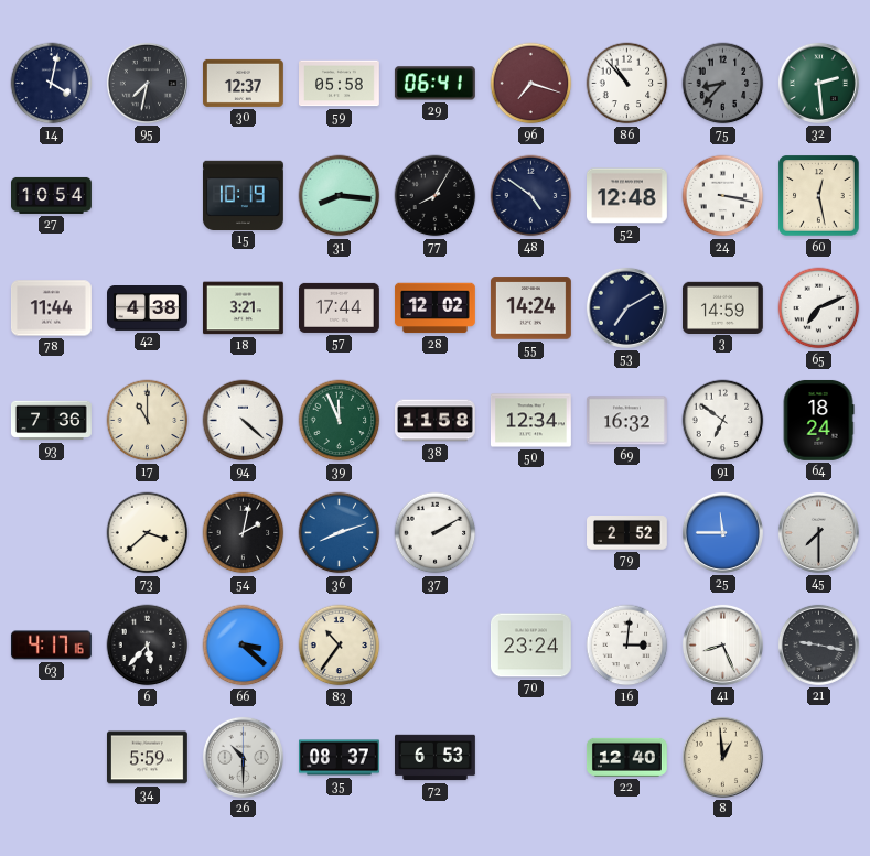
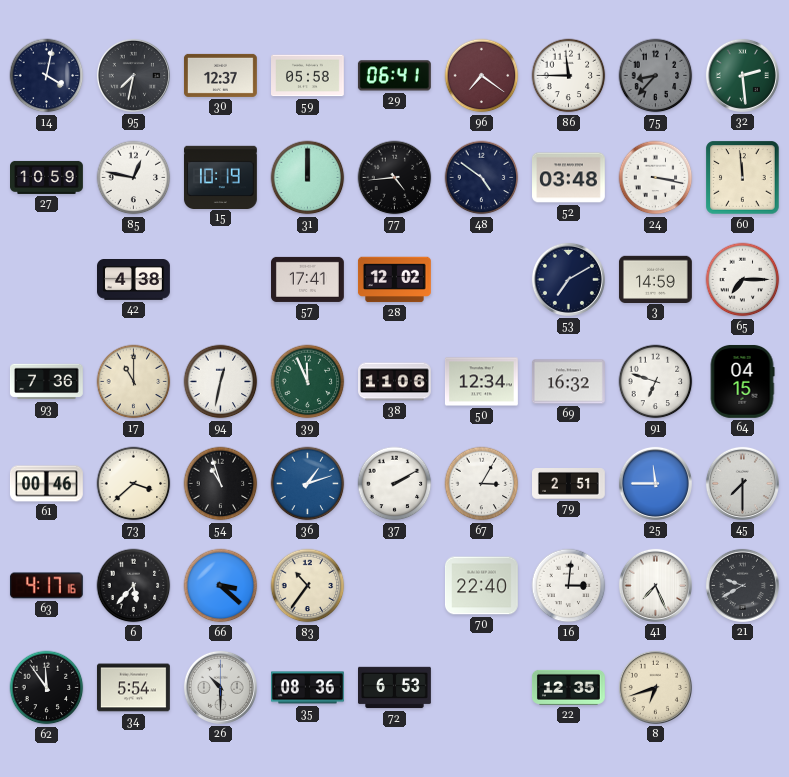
96: 7:18 -> 7:21
86: 10:53 -> 11:45
27: 10:54 -> 10:59
85: none -> 12:47
31: 8:16 -> 12:00
77: 8:05 -> 4:44
52: 12:48 -> 03:48
60: 12:28 -> 11:59
78: 11:44 -> none
18: 3:21 -> none
57: 17:44 -> 17:41
55: 14:24 -> none
65: 7:11 -> 7:15
94: 4:22 -> 12:32
38: 11:58 -> 11:06
91: 6:51 -> 6:48
64: 18:24 -> 04:15
61: none -> 00:46
54: 2:02 -> 10:57
36: 8:12 -> 1:12
67: none -> 3:05
79: 2:52 -> 2:51
70: 23:24 -> 22:40
41: 8:26 -> 7:26
21: 9:17 -> 9:40
62: none -> 11:54
34: 5:59 -> 5:54
35: 08:37 -> 08:36
22: 12:40 -> 12:35
8: 12:59 -> 6:42
